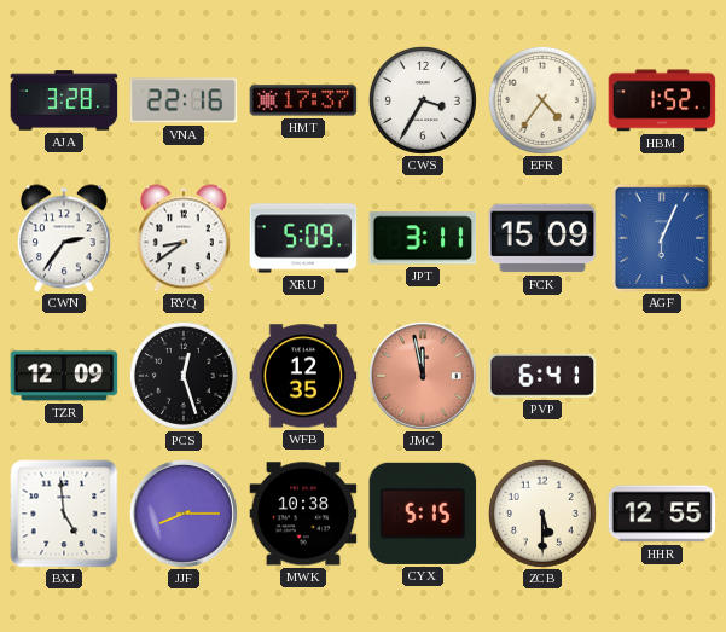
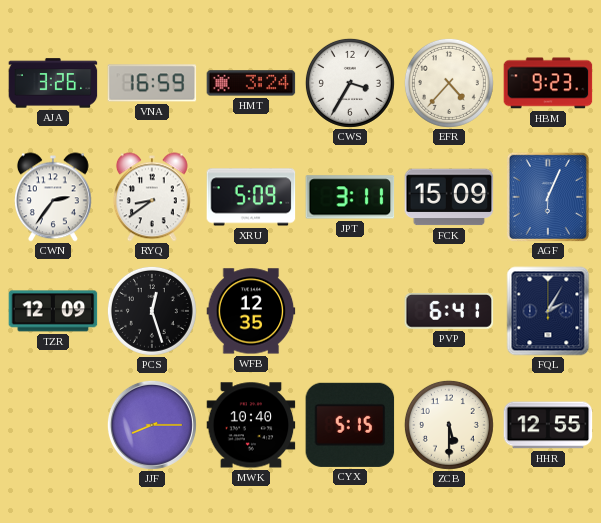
AJA: 3:28 -> 3:26
VNA: 22:16 -> 16:59
HMT: 17:37 -> 3:24
EFR: 4:36 -> 4:37
HBM: 1:52 -> 9:23
JMC: 11:58 -> none
FQL: none -> 2:05
BXJ: 4:59 -> none
MWK: 10:38 -> 10:40
